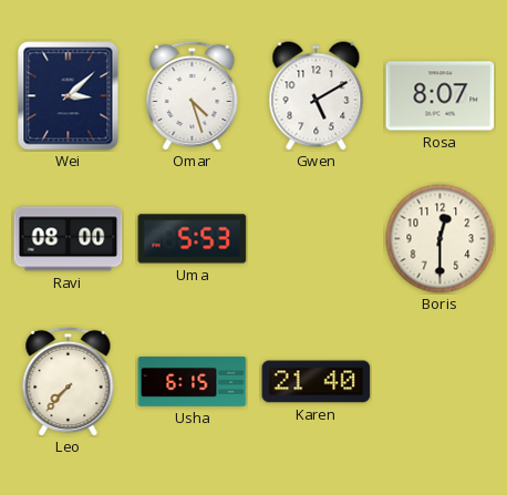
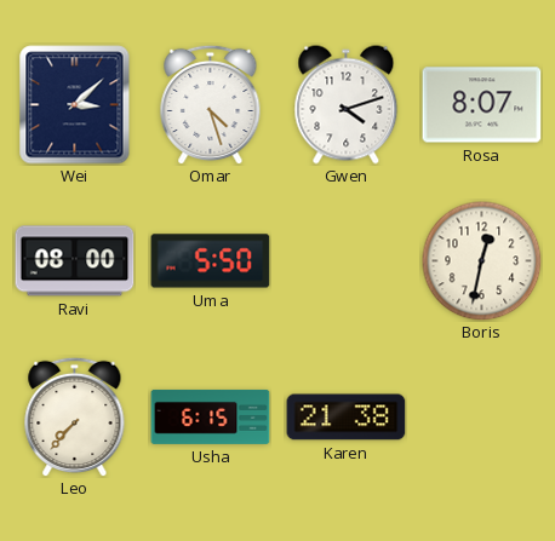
Gwen: 5:10 -> 4:12
Uma: 5:53 -> 5:50
Boris: 12:30 -> 12:32
Karen: 21:40 -> 21:38
